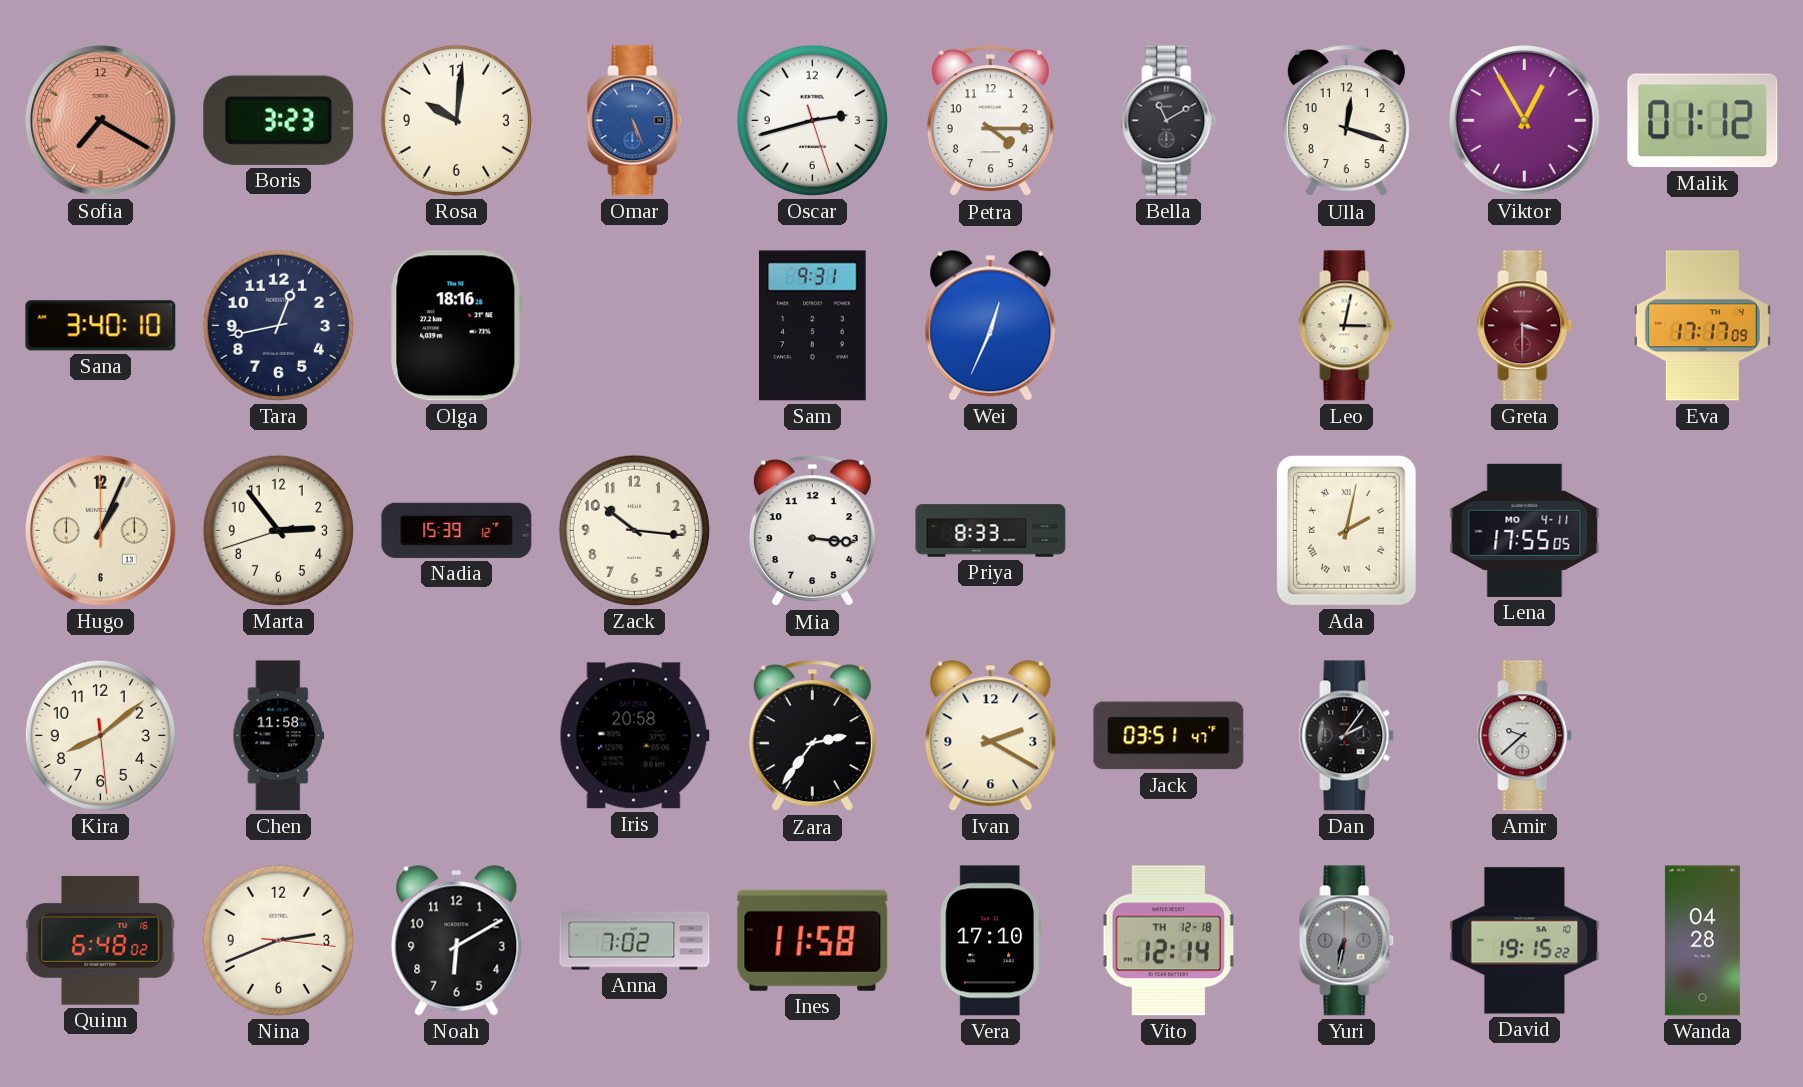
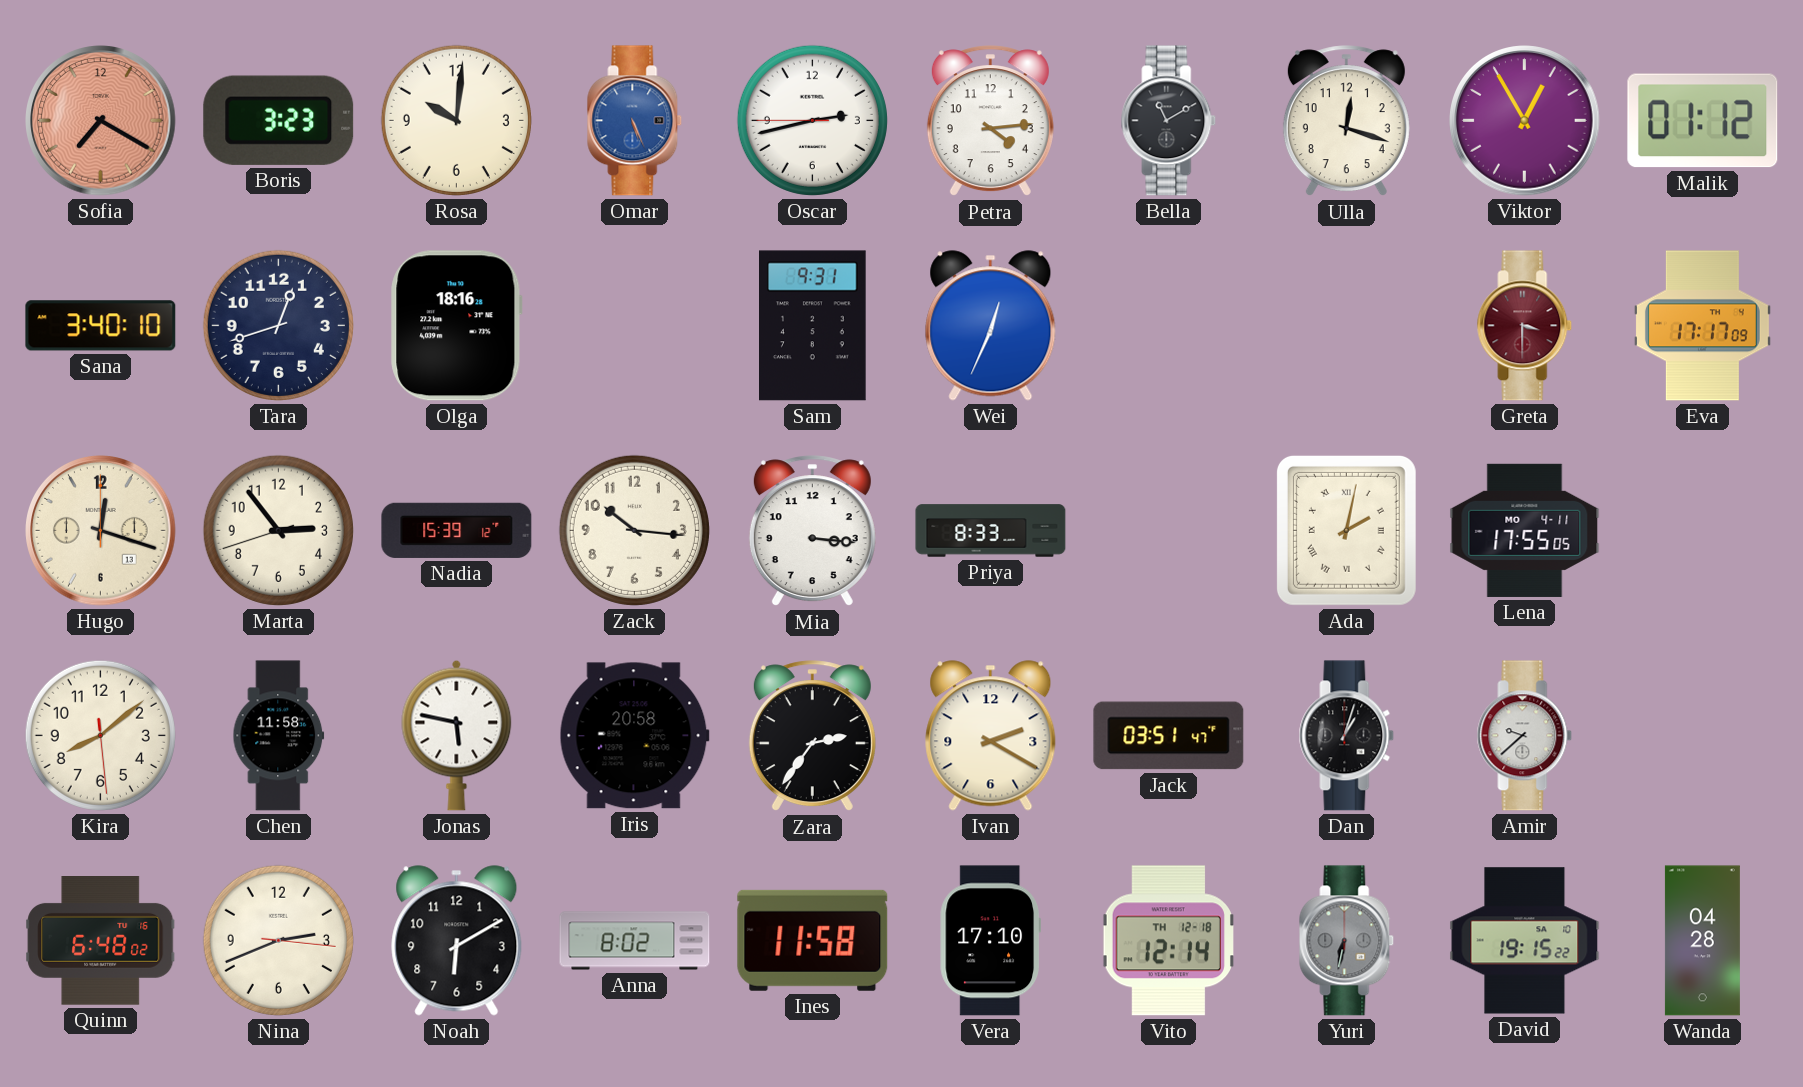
Oscar: 2:42:27 -> 2:42:45
Petra: 4:15 -> 4:14
Tara: 12:43 -> 12:42
Leo: 3:02 -> none
Hugo: 1:04 -> 12:18
Jonas: none -> 5:47
Dan: 2:06 -> 1:03
Anna: 7:02 -> 8:02
